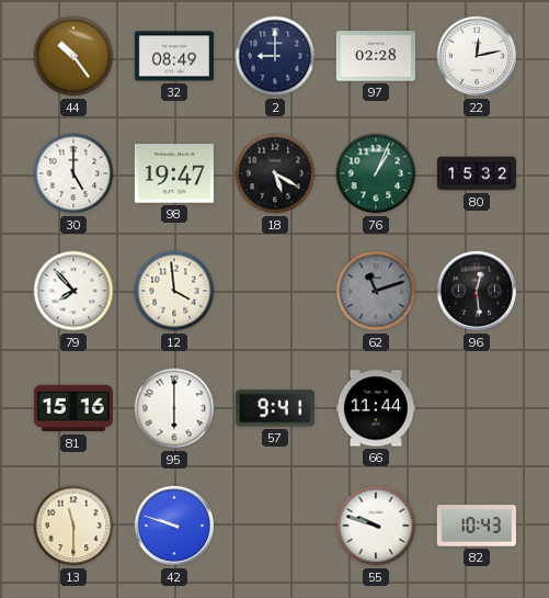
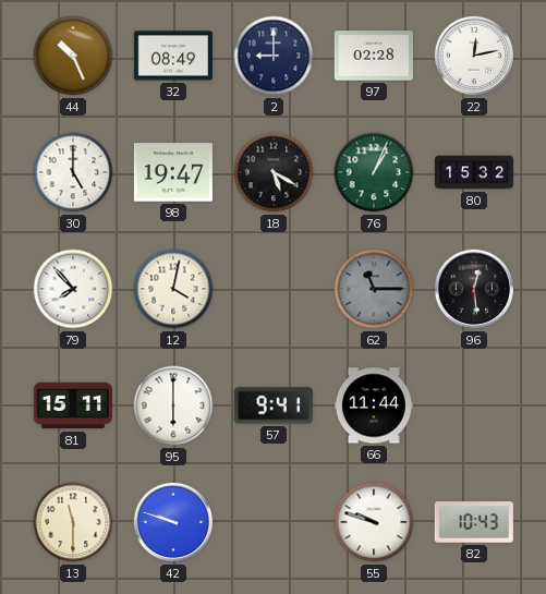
44: 10:24 -> 10:26
12: 3:59 -> 4:02
62: 11:12 -> 11:15
81: 15:16 -> 15:11
